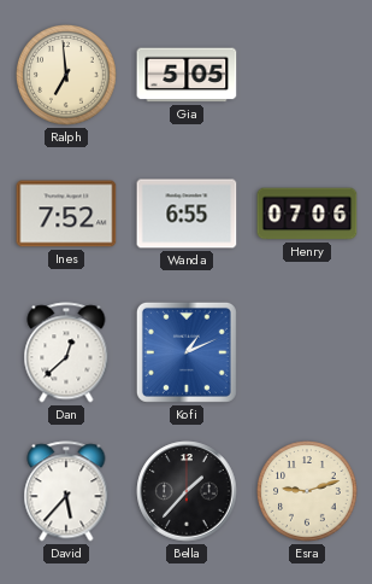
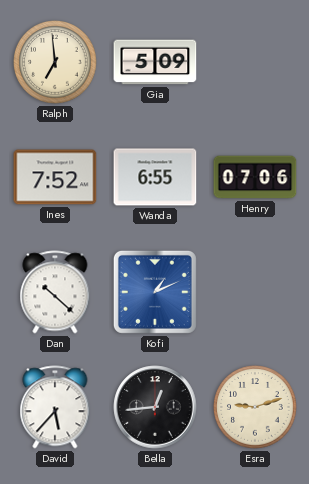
Gia: 5:05 -> 5:09
Dan: 12:38 -> 10:22
Bella: 1:37 -> 12:44
